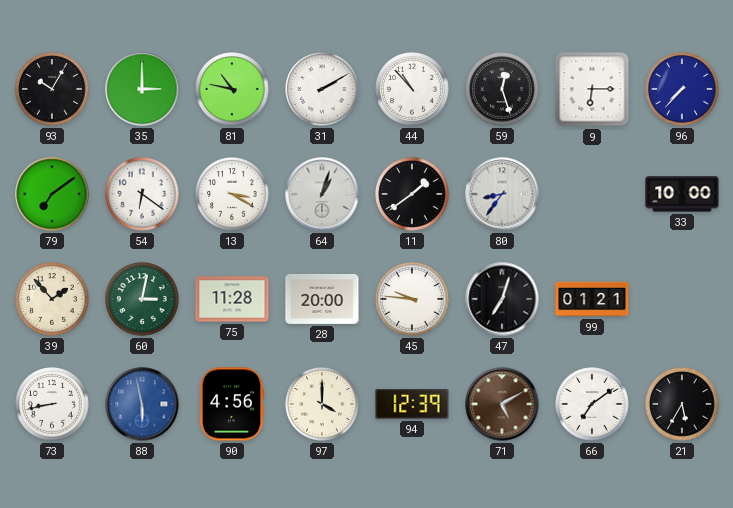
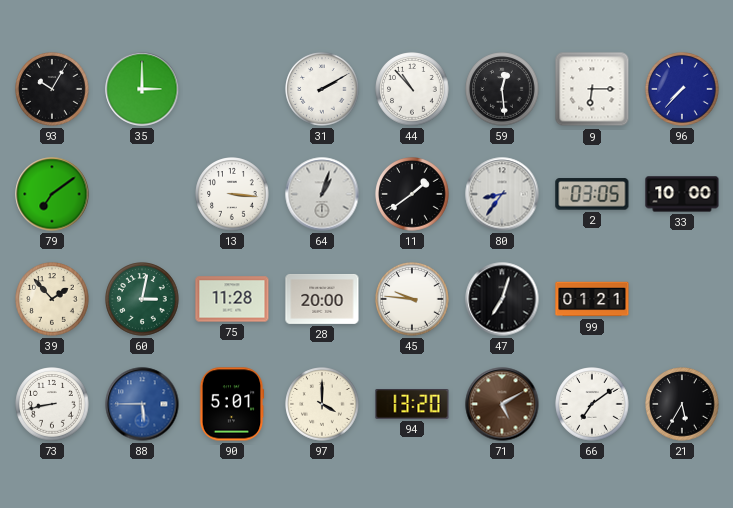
81: 10:47 -> none
59: 12:27 -> 12:29
54: 6:21 -> none
13: 3:20 -> 3:16
2: none -> 03:05
88: 5:58 -> 5:45
90: 4:56 -> 5:01
94: 12:39 -> 13:20
